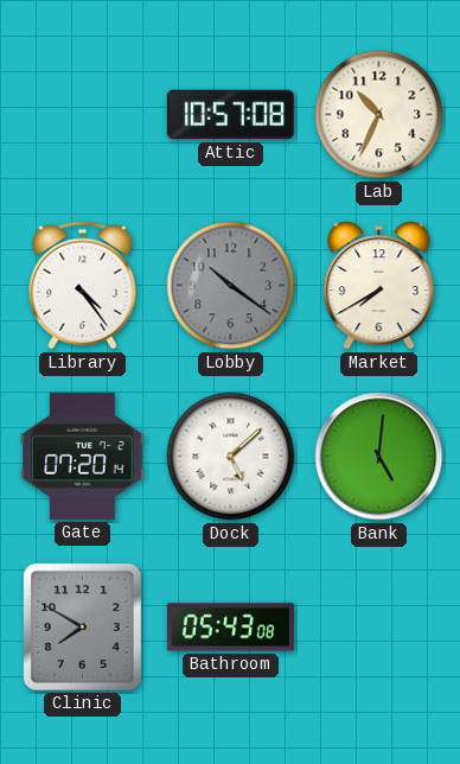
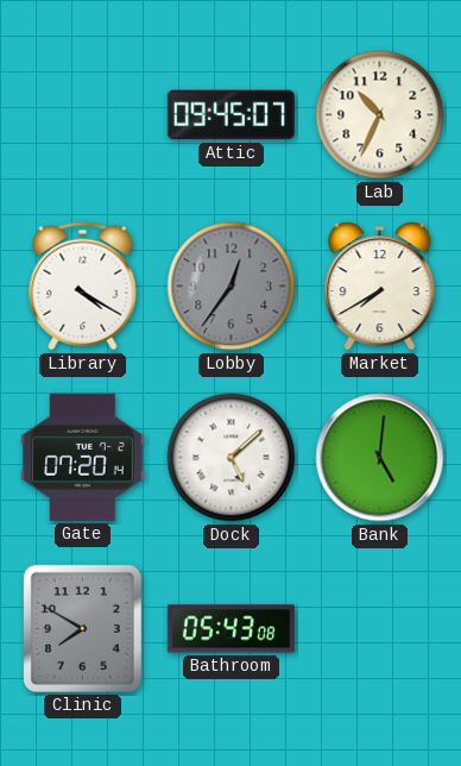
Attic: 10:57 -> 09:45
Library: 4:24 -> 4:20
Lobby: 10:21 -> 12:36
